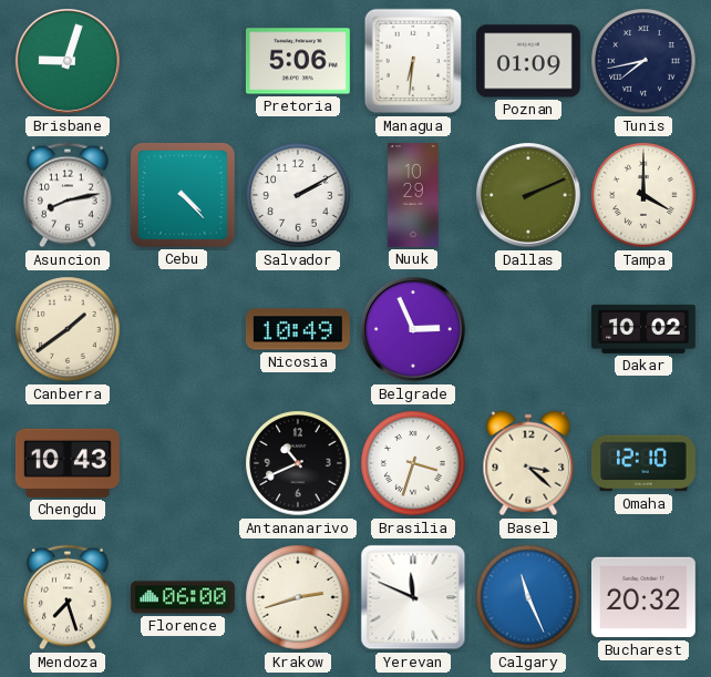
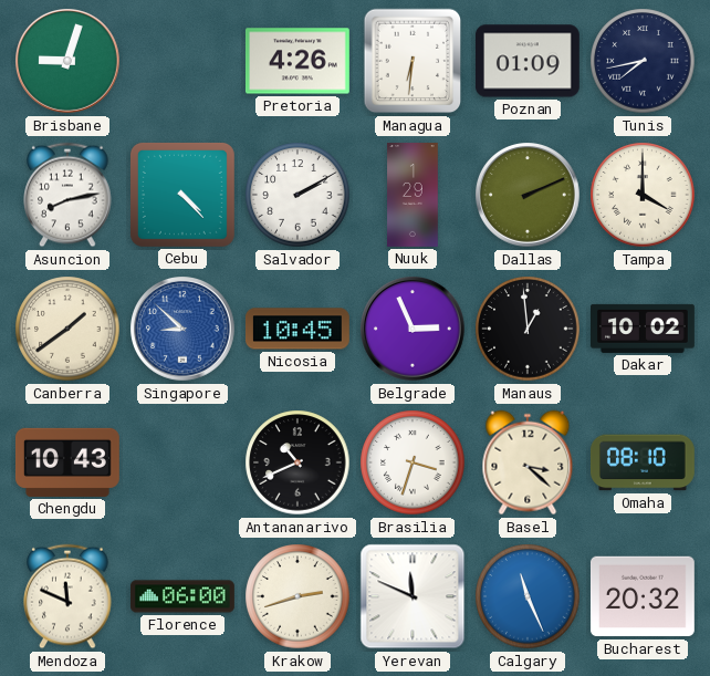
Pretoria: 5:06 -> 4:26
Nuuk: 10:29 -> 1:29
Singapore: none -> 8:52
Nicosia: 10:49 -> 10:45
Manaus: none -> 12:59
Omaha: 12:10 -> 08:10
Mendoza: 7:27 -> 11:49
